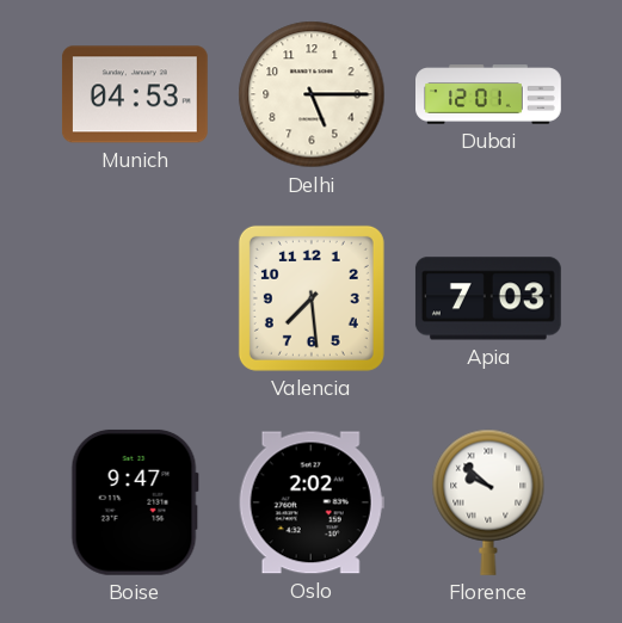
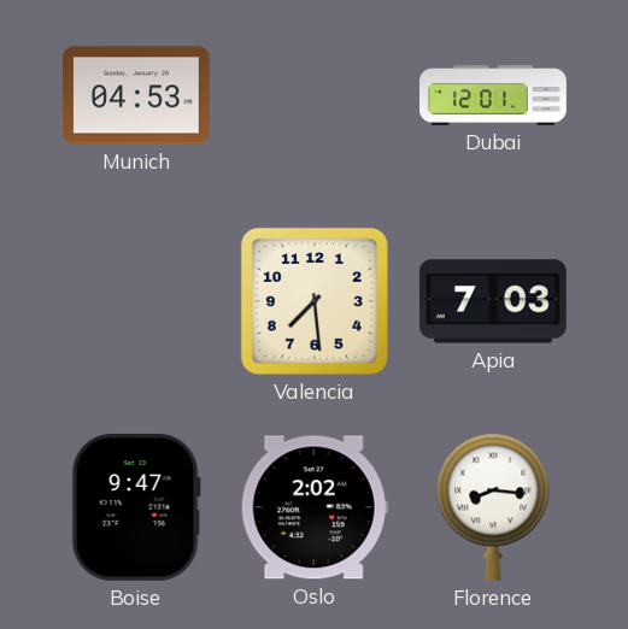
Delhi: 5:15 -> none
Florence: 9:52 -> 8:16
